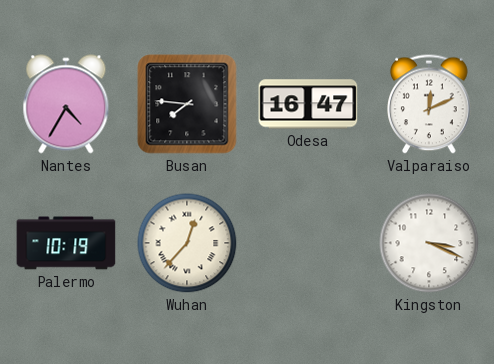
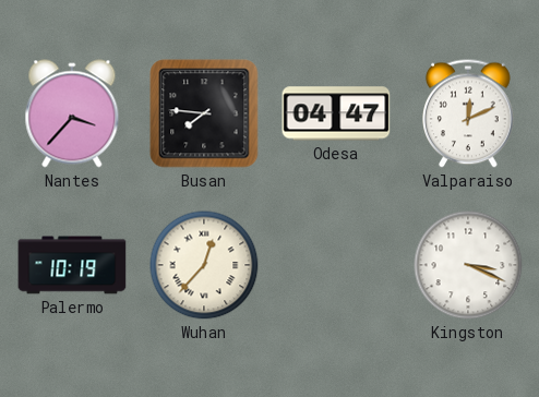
Nantes: 4:35 -> 3:37
Odesa: 16:47 -> 04:47
